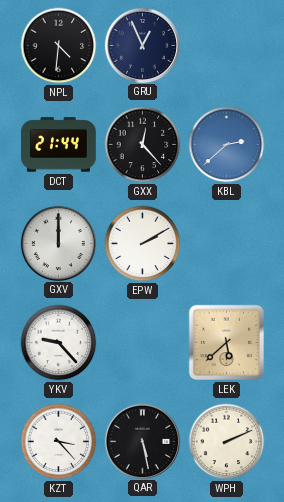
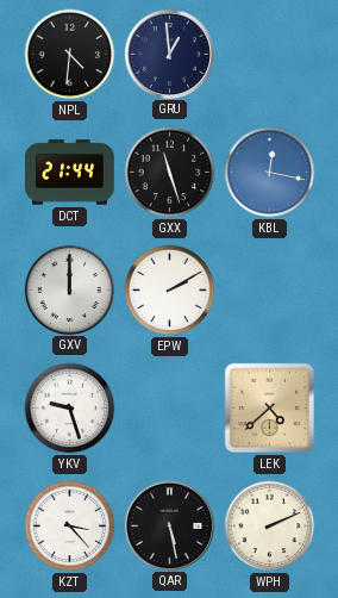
GRU: 12:56 -> 12:59
GXX: 12:23 -> 11:27
KBL: 2:38 -> 12:17
YKV: 9:23 -> 9:27
LEK: 5:38 -> 4:38
